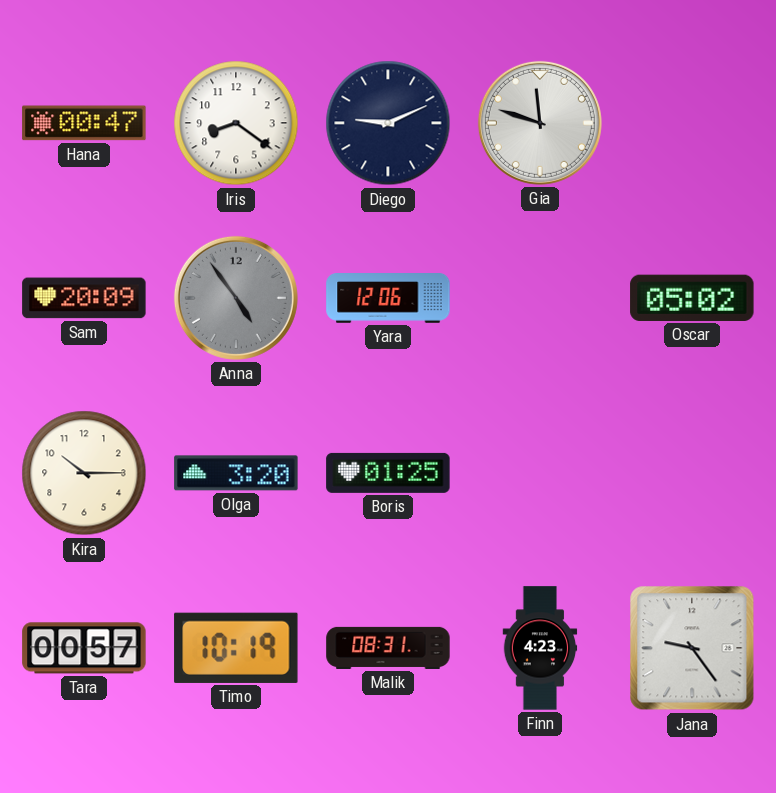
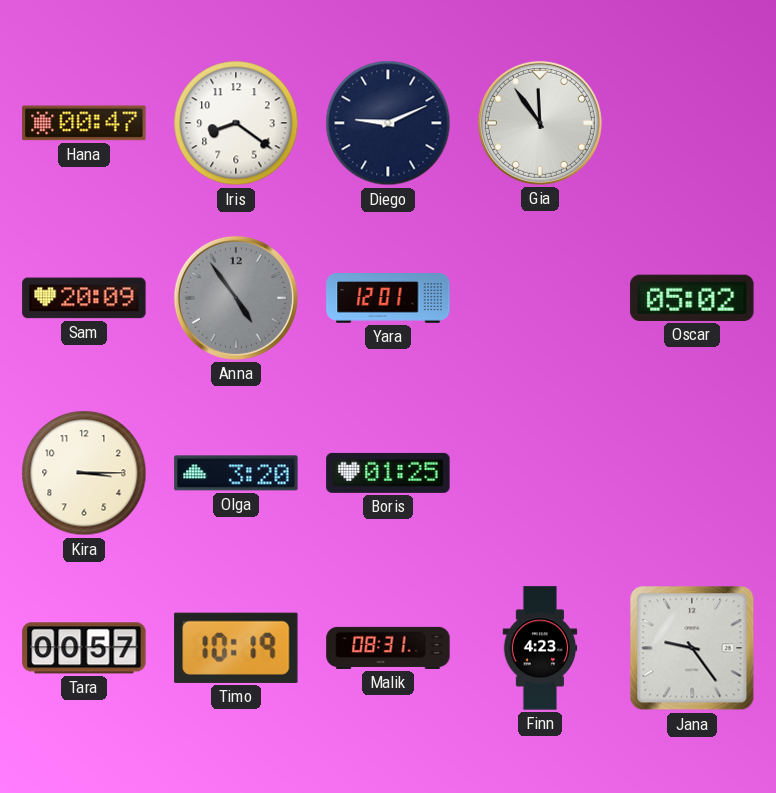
Gia: 11:48 -> 11:54
Yara: 12:06 -> 12:01
Kira: 10:15 -> 3:15
